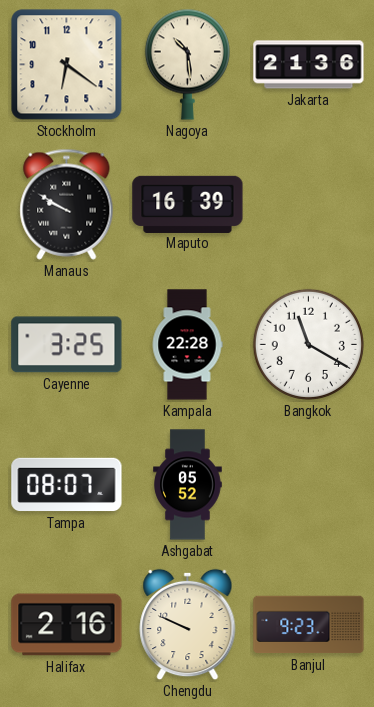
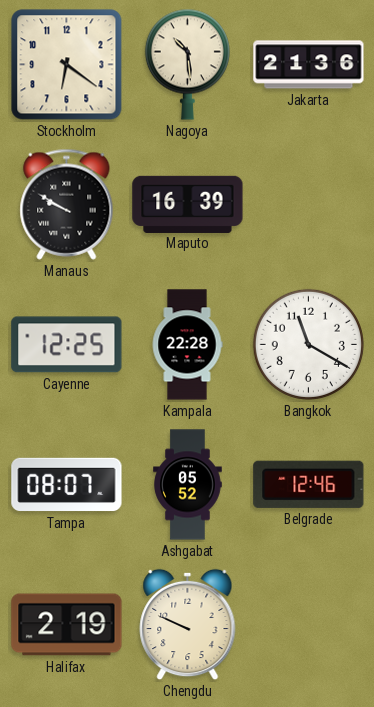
Cayenne: 3:25 -> 12:25
Belgrade: none -> 12:46
Halifax: 2:16 -> 2:19
Banjul: 9:23 -> none
